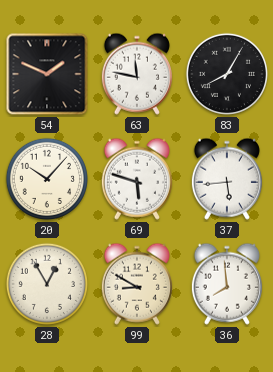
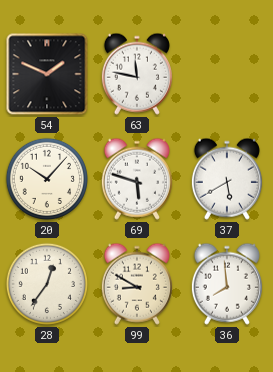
83: 8:05 -> none
37: 5:44 -> 5:40
28: 12:55 -> 12:36
